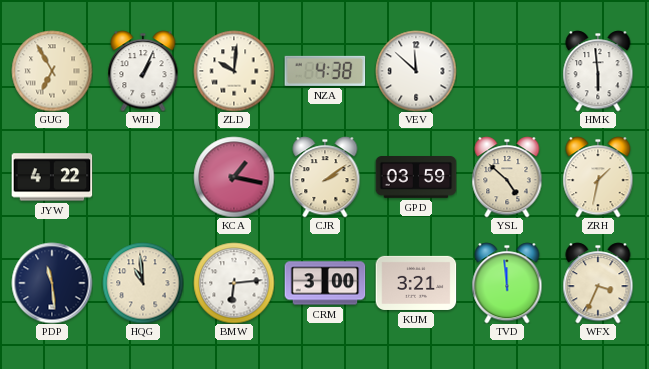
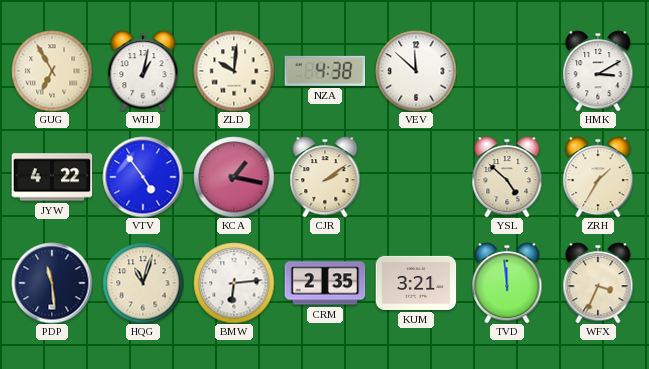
WHJ: 1:04 -> 1:02
HMK: 5:59 -> 3:10
VTV: none -> 4:54
GPD: 03:59 -> none
ZRH: 1:32 -> 1:35
HQG: 10:59 -> 11:03
CRM: 3:00 -> 2:35
